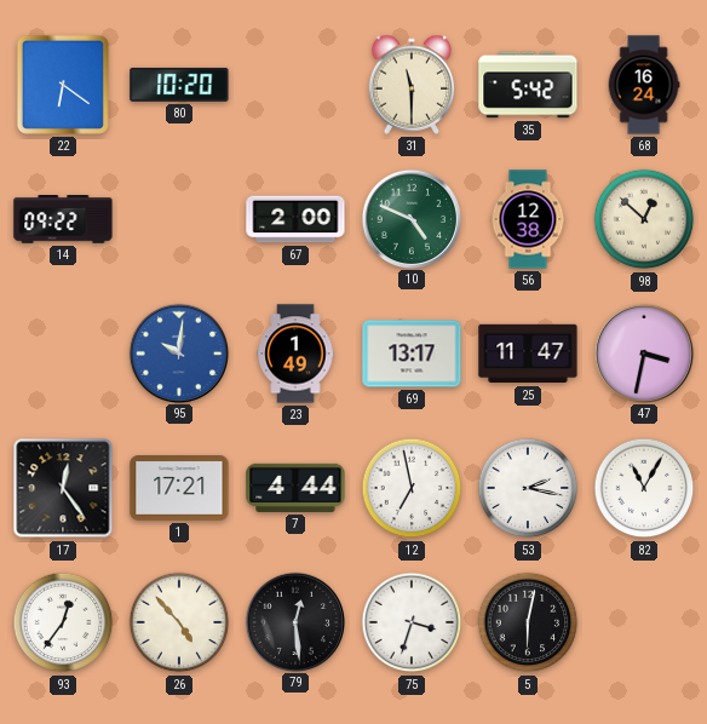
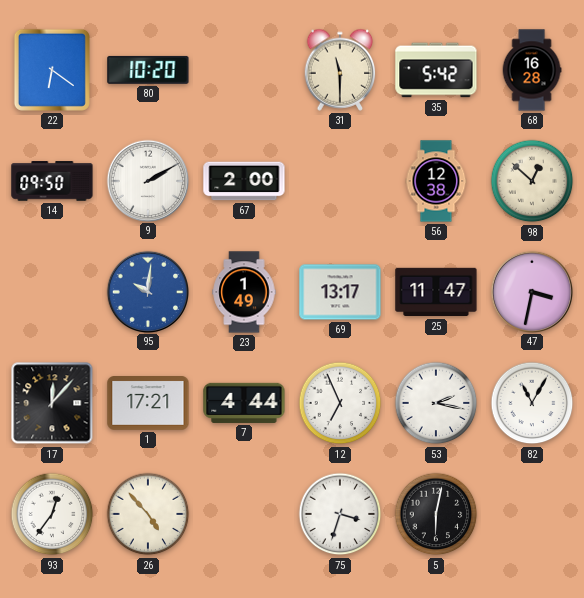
68: 16:24 -> 16:28
14: 09:22 -> 09:50
9: none -> 2:10
10: 4:49 -> none
17: 12:24 -> 12:07
12: 6:58 -> 6:56
79: 12:29 -> none
